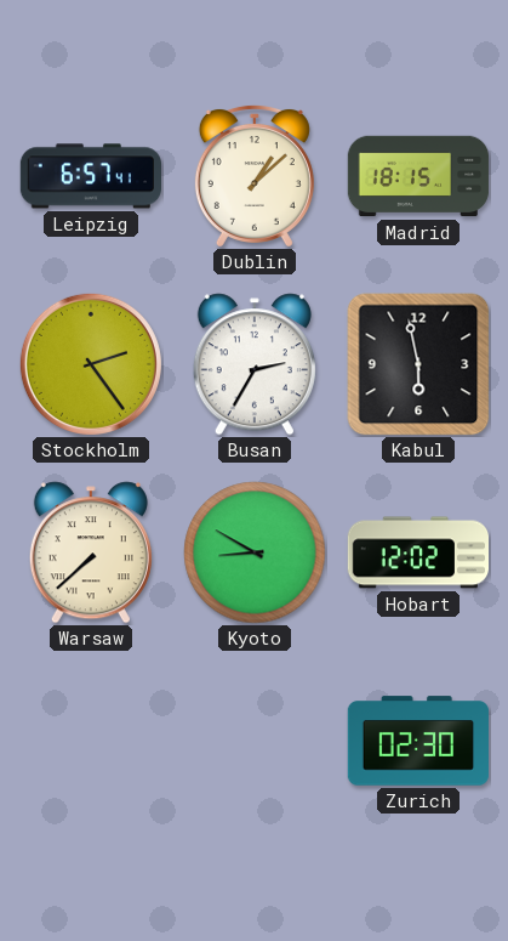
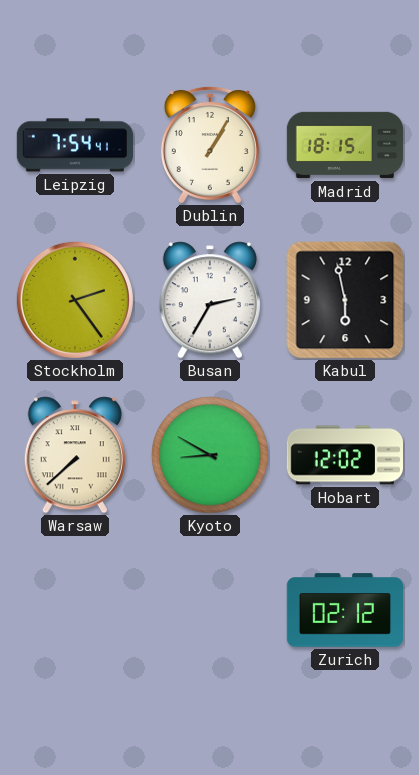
Leipzig: 6:57 -> 7:54
Dublin: 1:08 -> 1:05
Zurich: 02:30 -> 02:12
